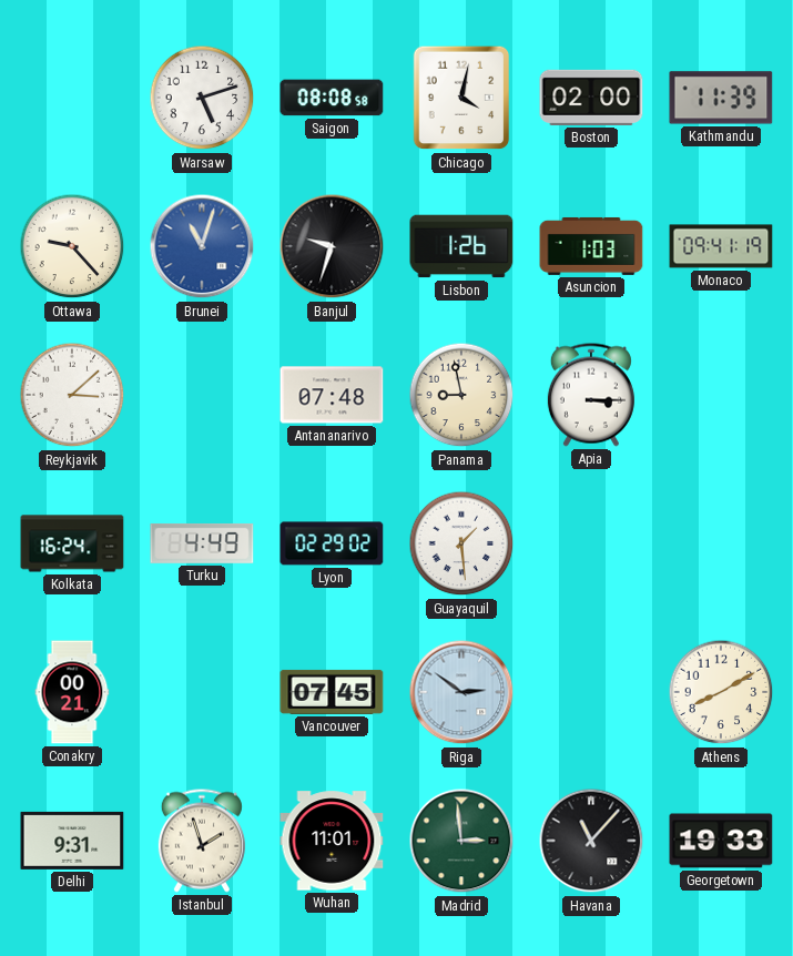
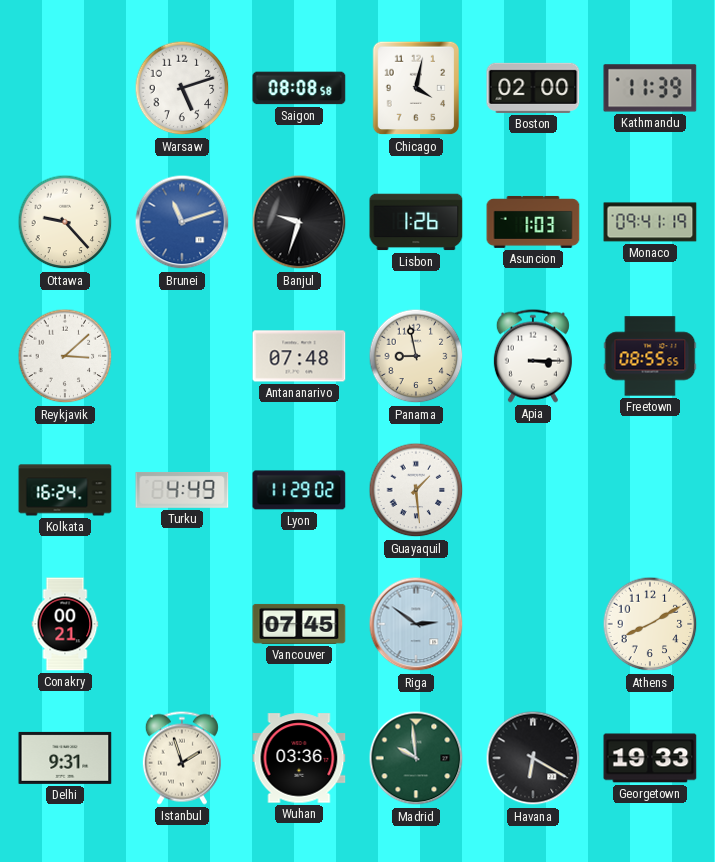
Brunei: 11:03 -> 11:12
Freetown: none -> 08:55
Lyon: 02:29 -> 11:29
Wuhan: 11:01 -> 03:36
Madrid: 2:59 -> 9:59
Havana: 11:07 -> 6:20
